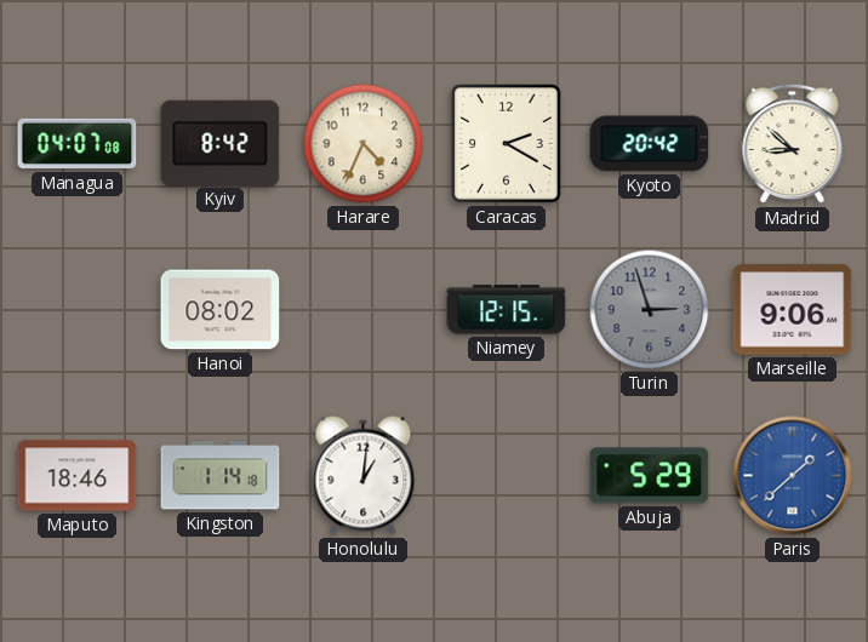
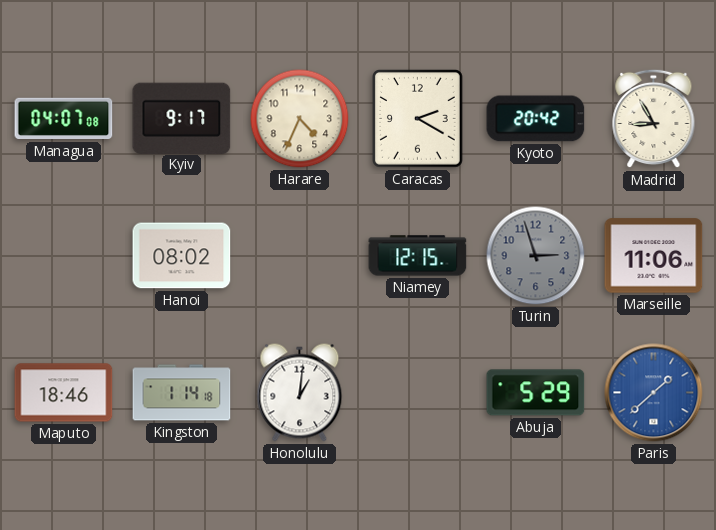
Kyiv: 8:42 -> 9:17
Madrid: 8:52 -> 8:55
Marseille: 9:06 -> 11:06
